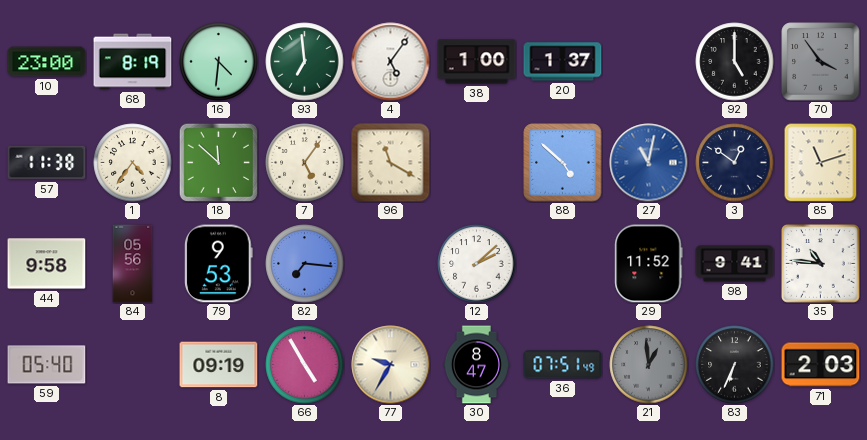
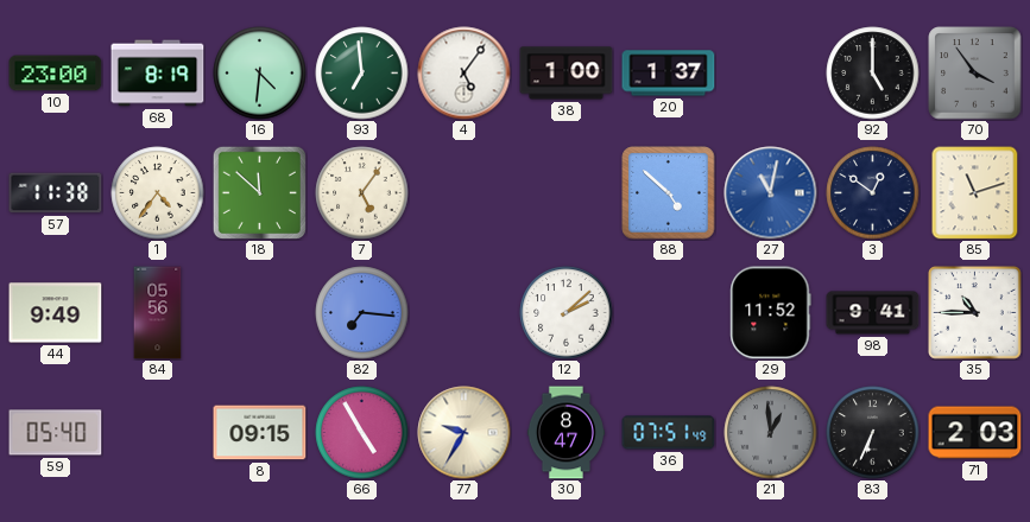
96: 11:20 -> none
44: 9:58 -> 9:49
79: 9:53 -> none
35: 10:46 -> 10:45
8: 09:19 -> 09:15
